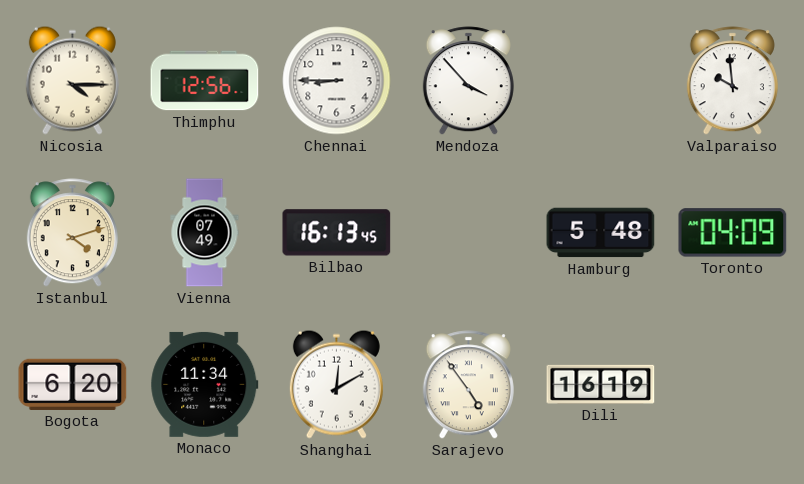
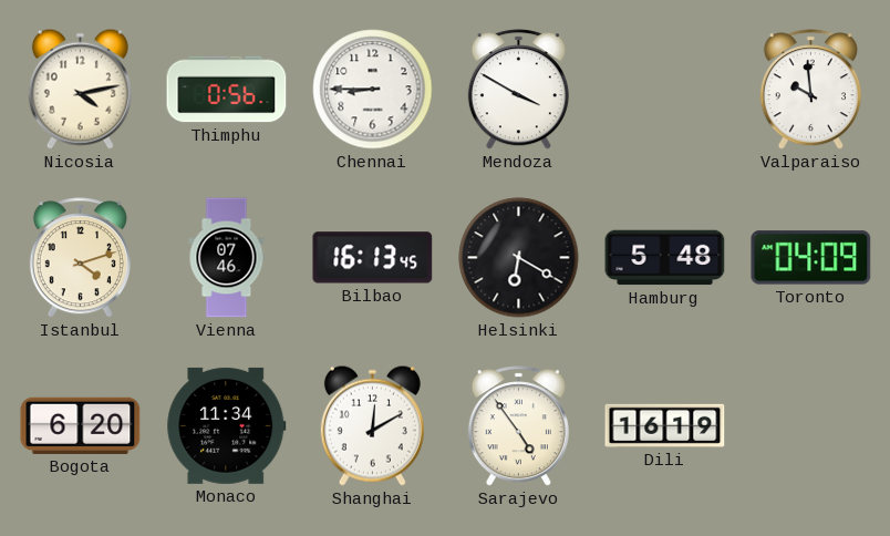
Nicosia: 4:15 -> 4:13
Thimphu: 12:56 -> 0:56
Mendoza: 3:53 -> 3:50
Vienna: 07:49 -> 07:46
Helsinki: none -> 6:20
